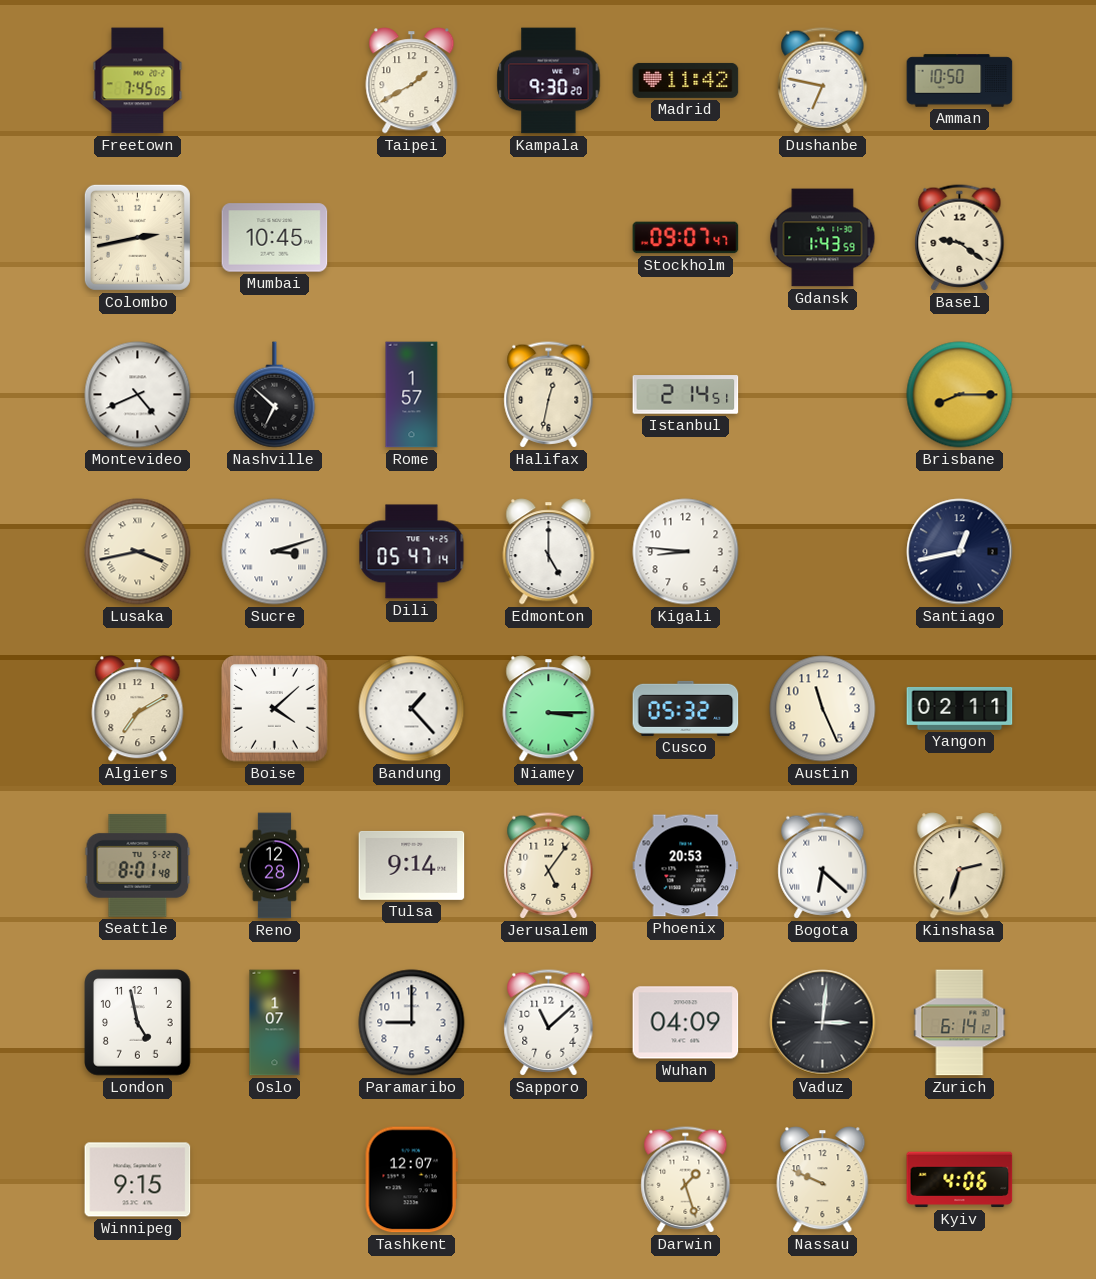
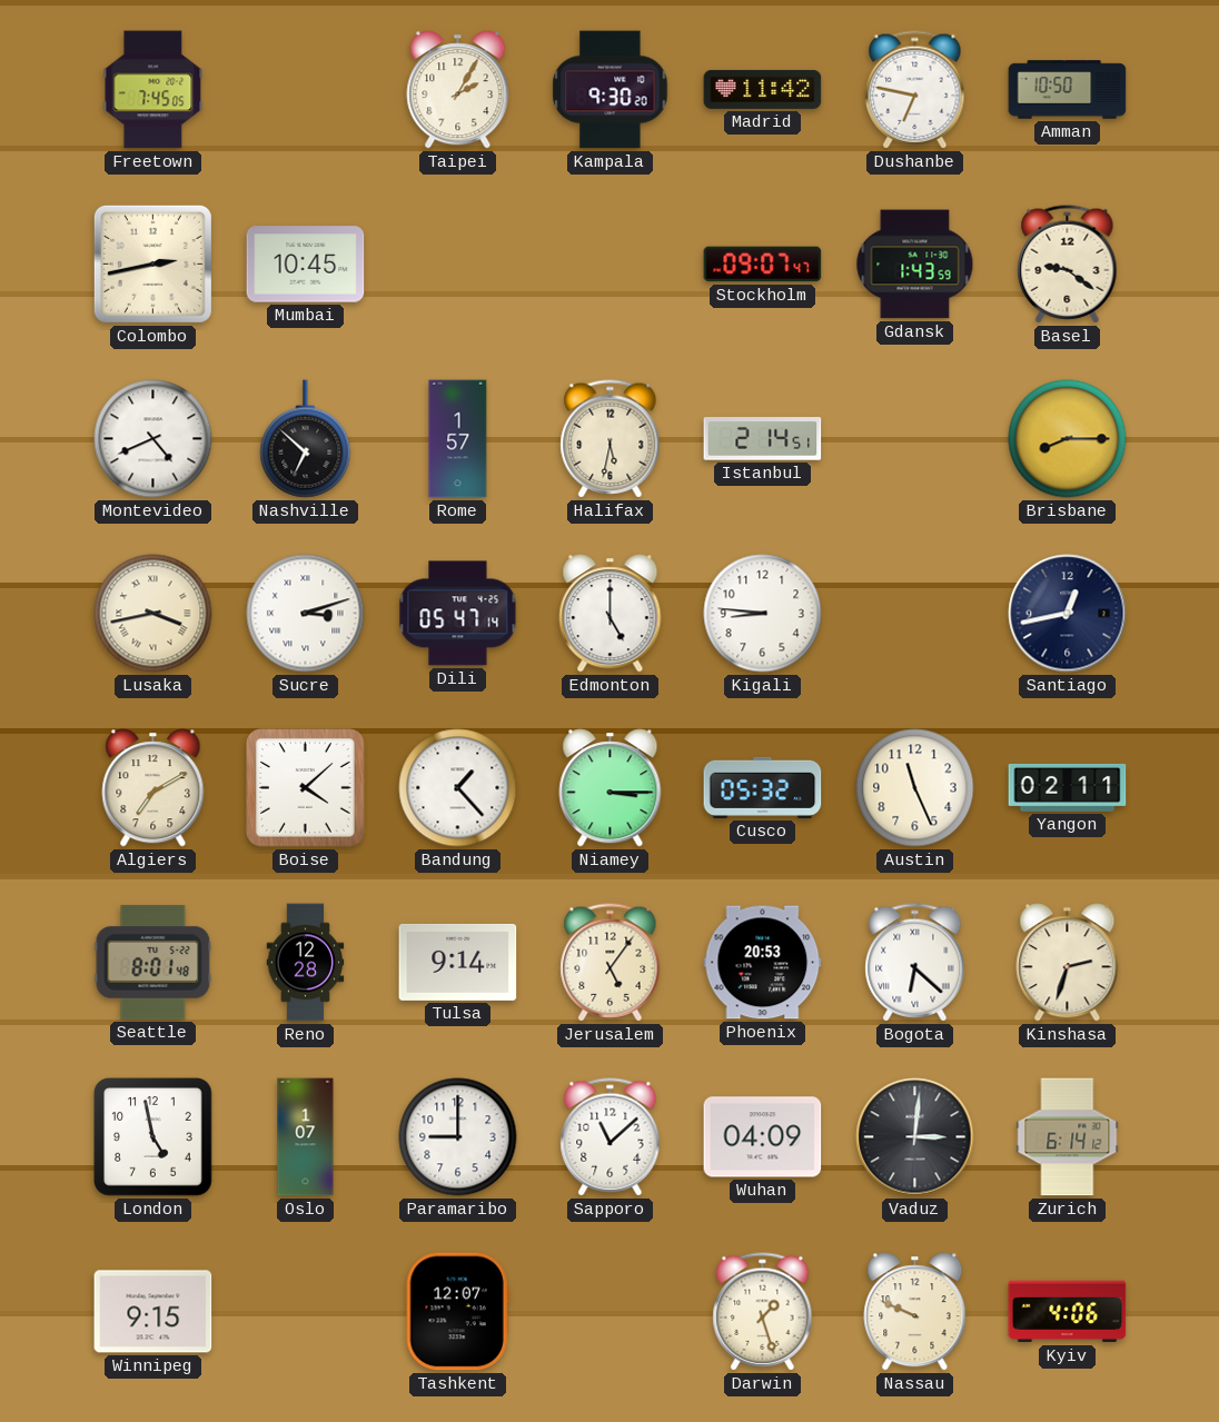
Taipei: 1:40 -> 2:05
Halifax: 12:32 -> 5:32
